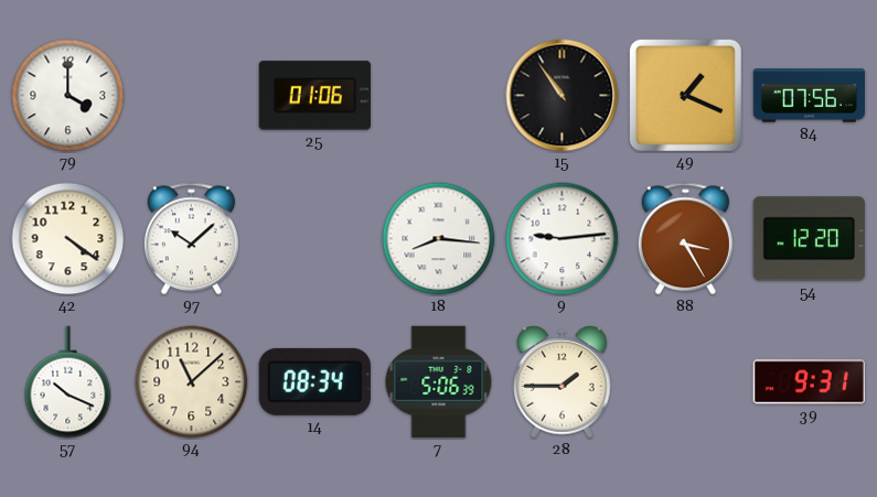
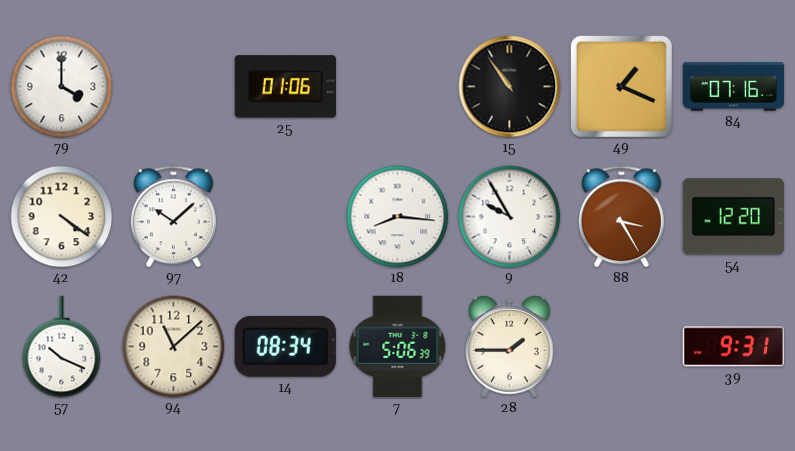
84: 07:56 -> 07:16
9: 9:14 -> 9:55
